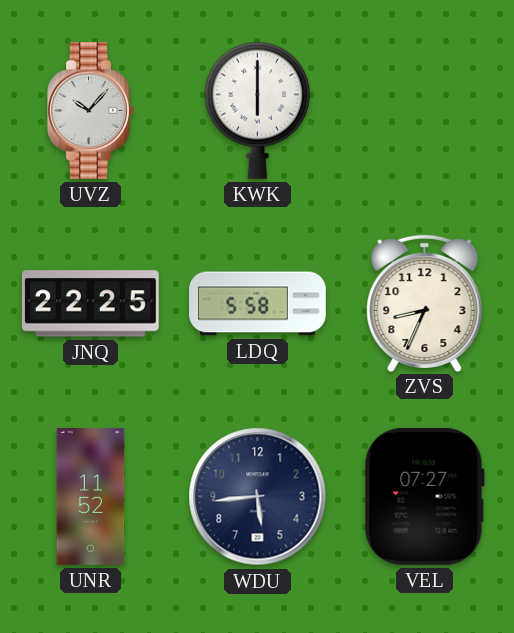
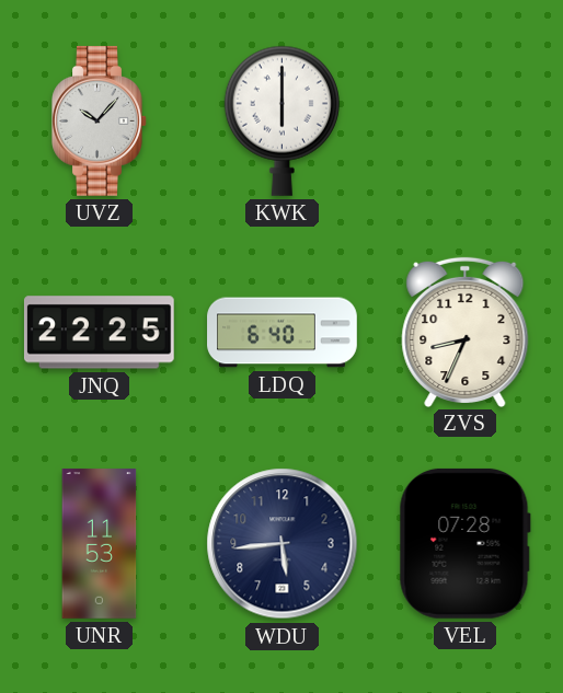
LDQ: 5:58 -> 6:40
UNR: 11:52 -> 11:53
VEL: 07:27 -> 07:28
